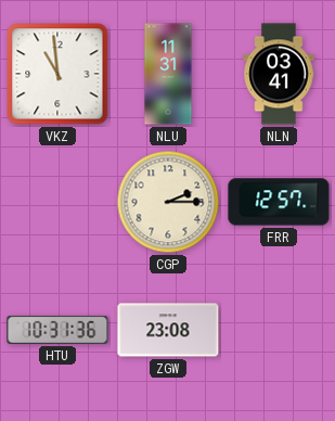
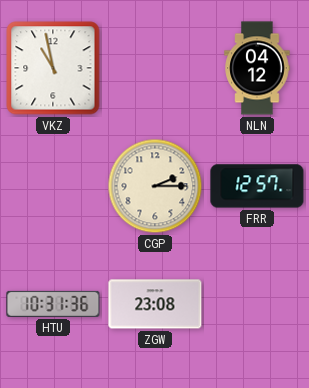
VKZ: 10:59 -> 10:58
NLU: 11:31 -> none
NLN: 03:41 -> 04:12
